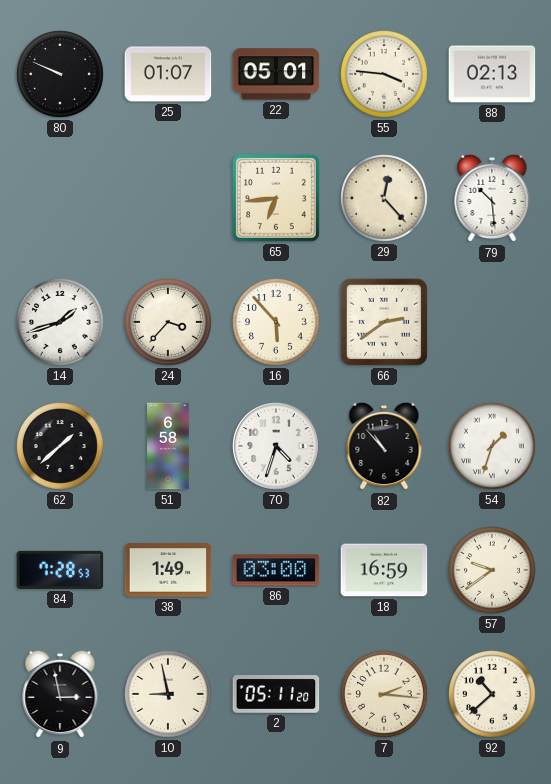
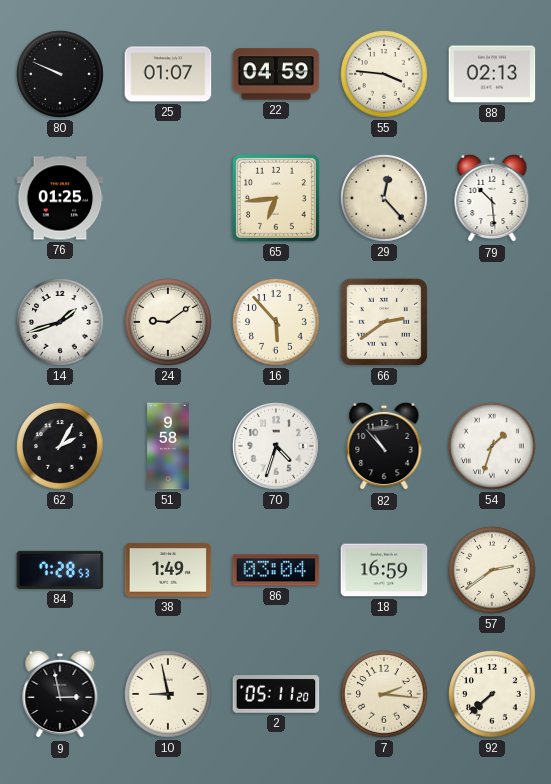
22: 05:01 -> 04:59
76: none -> 01:25
24: 3:37 -> 9:09
62: 1:38 -> 2:05
51: 6:58 -> 9:58
86: 03:00 -> 03:04
57: 9:39 -> 2:39
92: 10:38 -> 7:38
